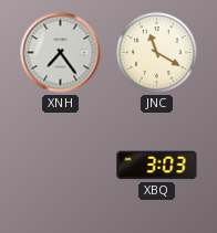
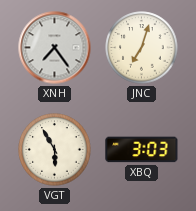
JNC: 11:20 -> 7:03
VGT: none -> 5:55
